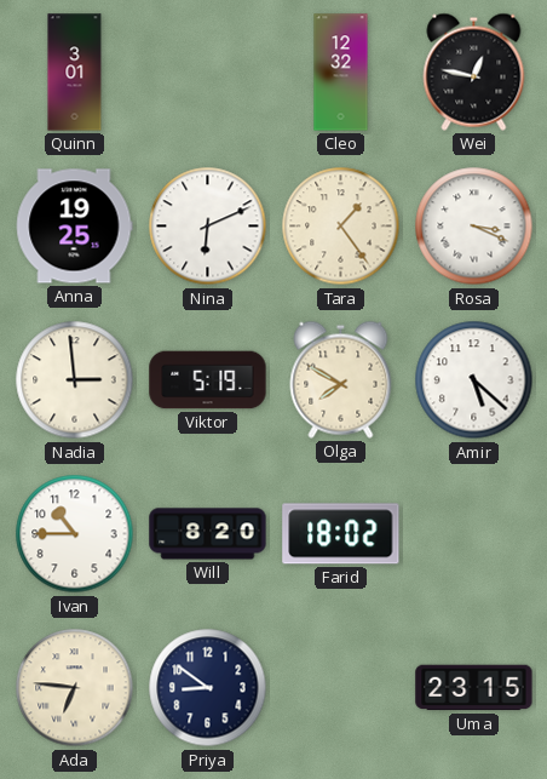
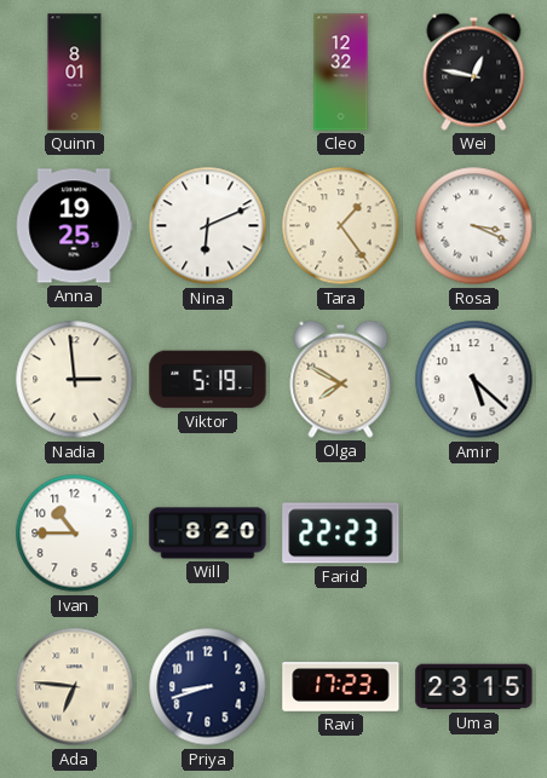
Quinn: 3:01 -> 8:01
Farid: 18:02 -> 22:23
Priya: 8:51 -> 8:42
Ravi: none -> 17:23
